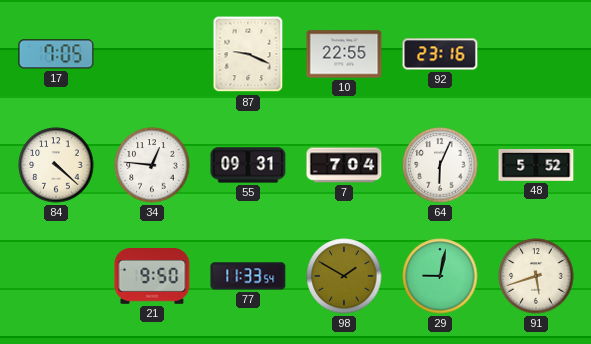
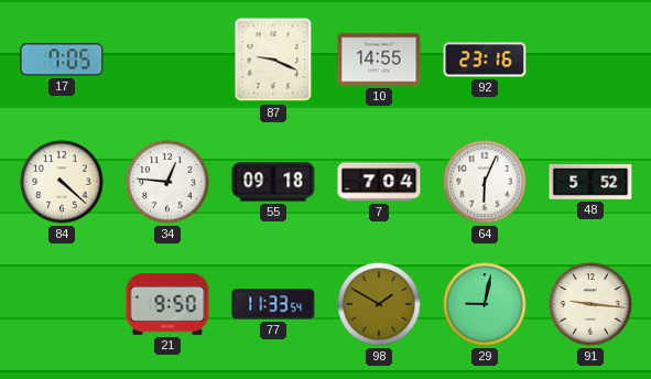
10: 22:55 -> 14:55
55: 09:31 -> 09:18
91: 5:42 -> 9:16
